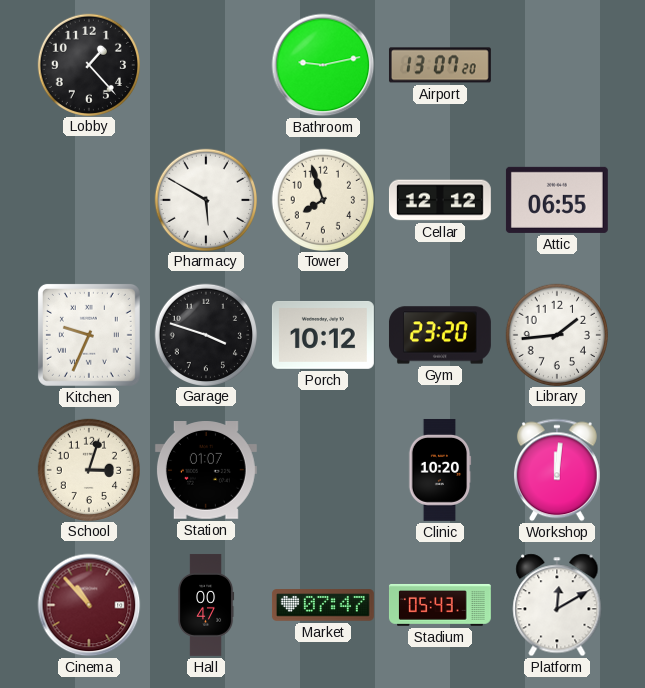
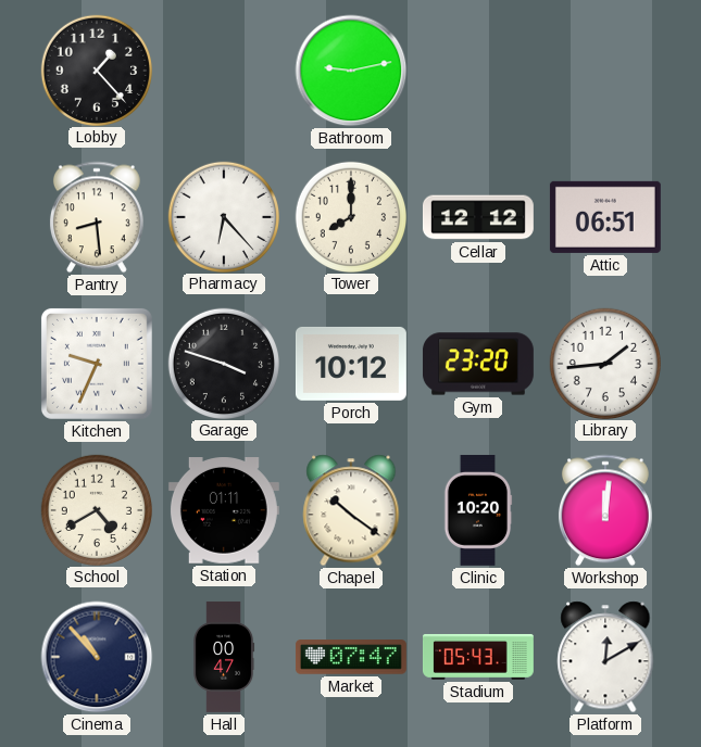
Airport: 13:07 -> none
Pantry: none -> 8:29
Pharmacy: 5:50 -> 6:23
Tower: 7:57 -> 8:00
Attic: 06:55 -> 06:51
School: 3:03 -> 4:40
Station: 01:07 -> 01:11
Chapel: none -> 10:21
Cinema dial: burgundy -> navy
